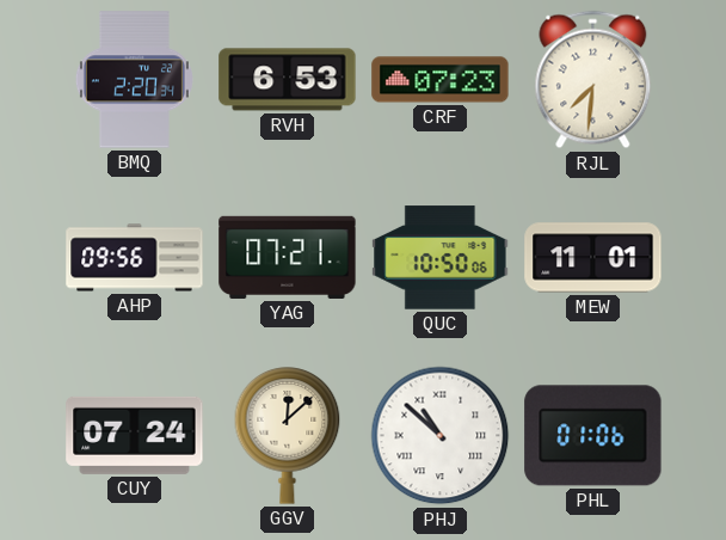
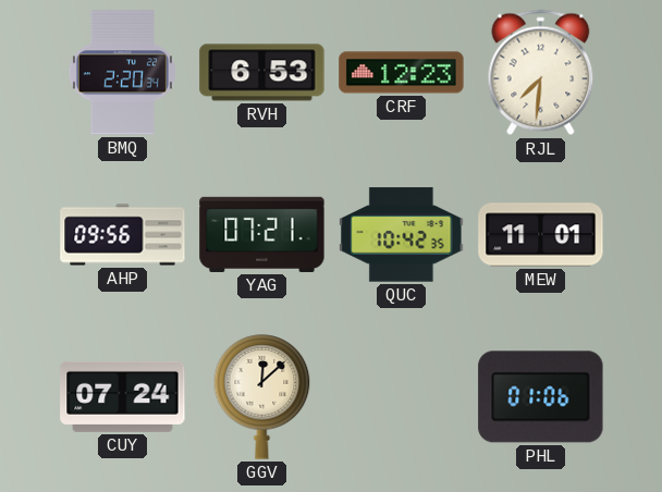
CRF: 07:23 -> 12:23
QUC: 10:50 -> 10:42
PHJ: 10:52 -> none
